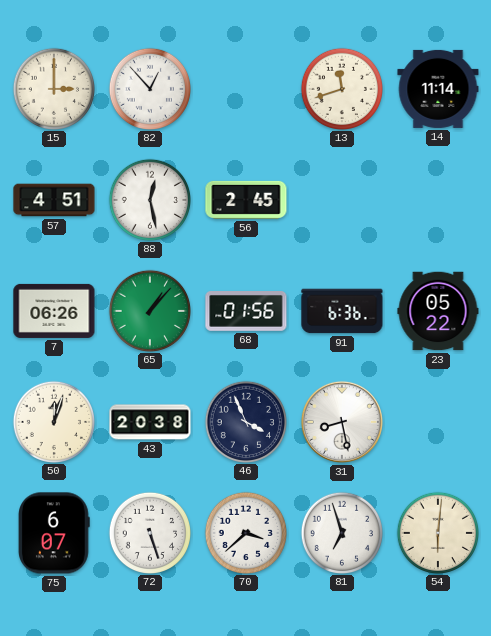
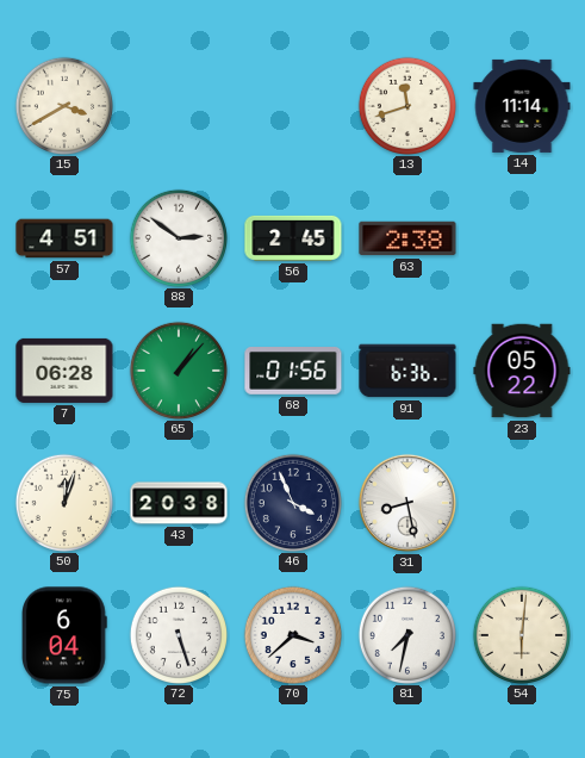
15: 3:00 -> 3:40
82: 12:53 -> none
88: 12:28 -> 2:51
63: none -> 2:38
7: 06:26 -> 06:28
75: 6:07 -> 6:04
81: 6:57 -> 7:32
